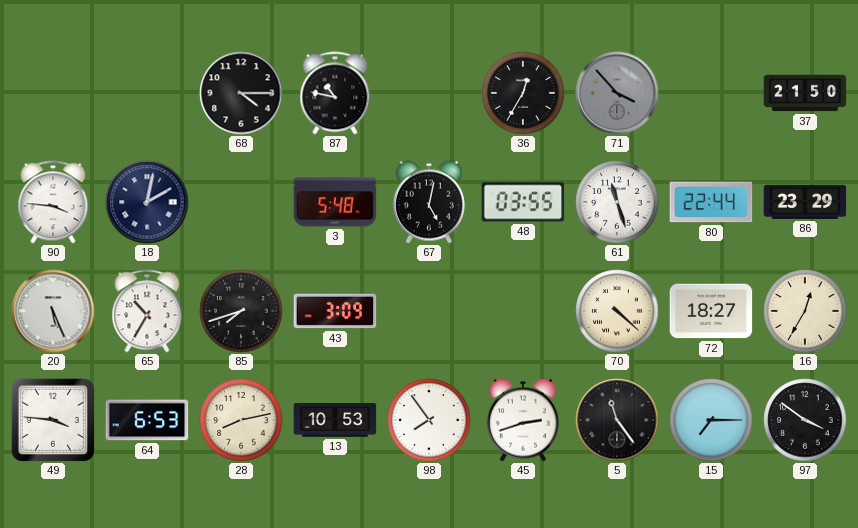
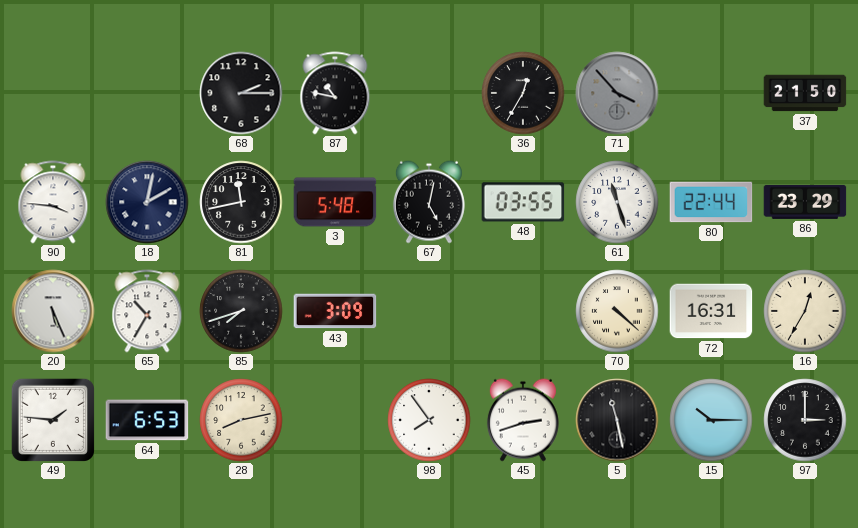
68: 4:15 -> 2:15
81: none -> 11:43
72: 18:27 -> 16:31
49: 3:46 -> 1:46
13: 10:53 -> none
5: 11:24 -> 11:28
15: 7:15 -> 10:15
97: 3:51 -> 3:00
